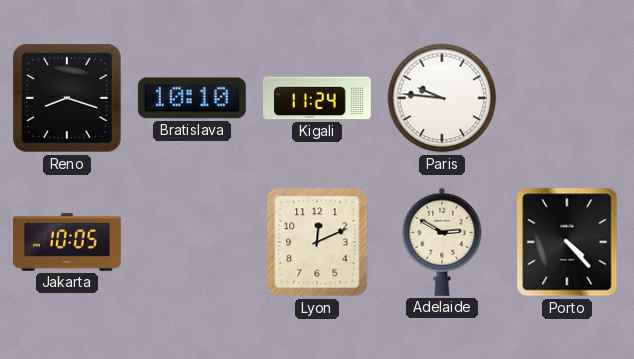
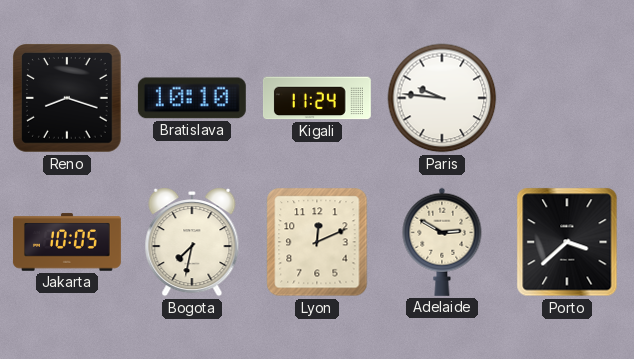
Bogota: none -> 7:32
Porto: 4:23 -> 3:38
